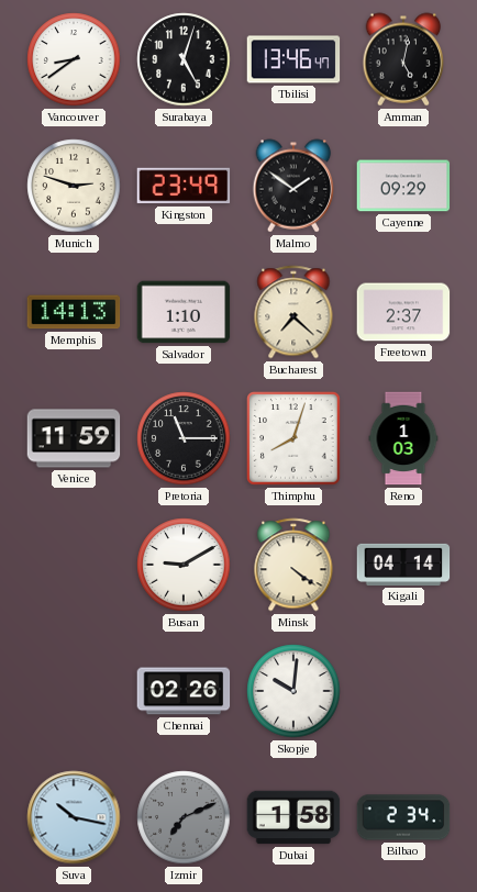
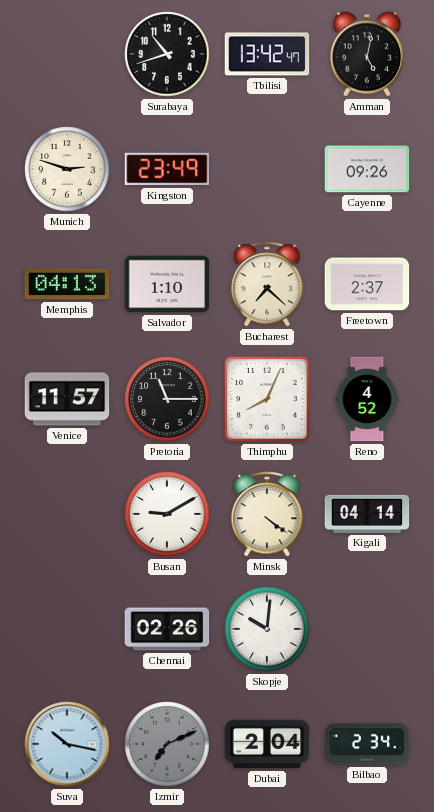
Vancouver: 8:39 -> none
Surabaya: 5:03 -> 10:42
Tbilisi: 13:46 -> 13:42
Malmo: 1:51 -> none
Cayenne: 09:29 -> 09:26
Memphis: 14:13 -> 04:13
Venice: 11:59 -> 11:57
Thimphu: 8:03 -> 8:04
Reno: 1:03 -> 4:52
Dubai: 1:58 -> 2:04
